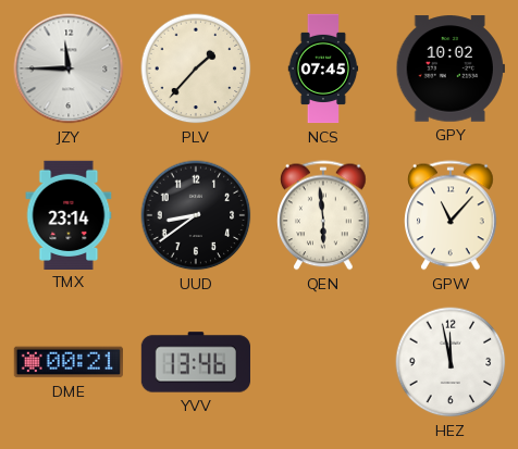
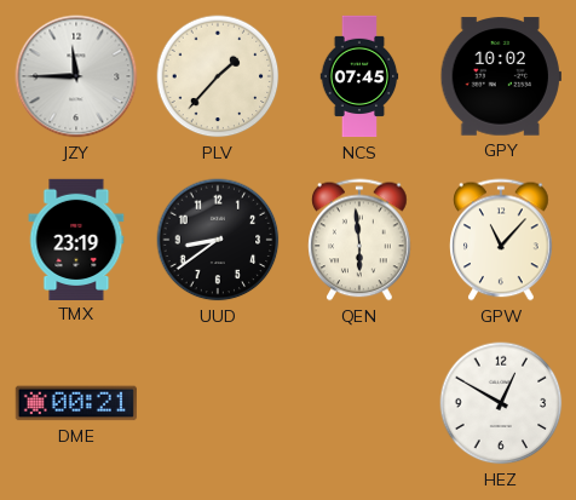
TMX: 23:14 -> 23:19
YVV: 13:46 -> none
HEZ: 11:58 -> 12:50
